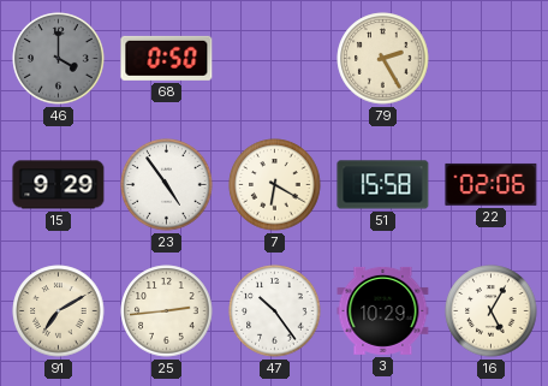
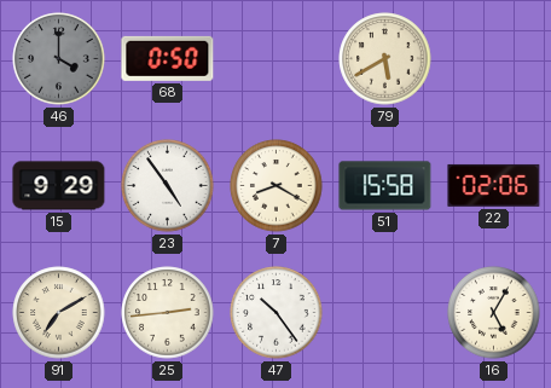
79: 2:25 -> 5:40
7: 6:20 -> 8:20
3: 10:29 -> none
